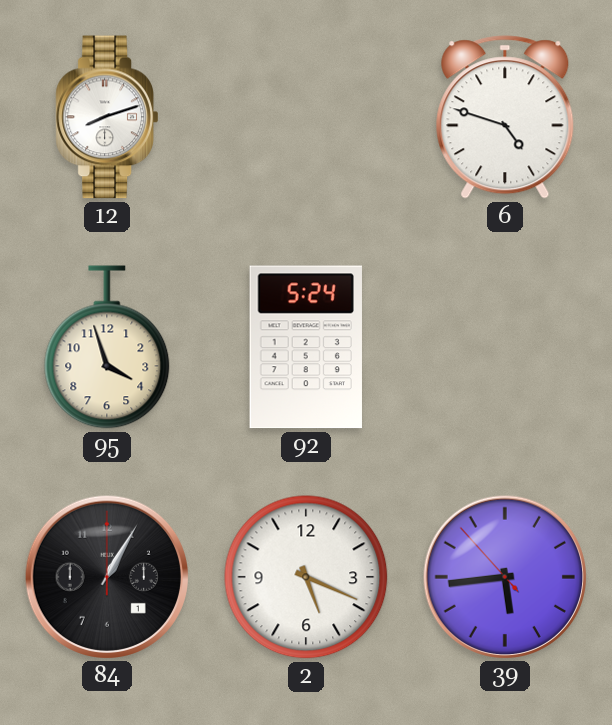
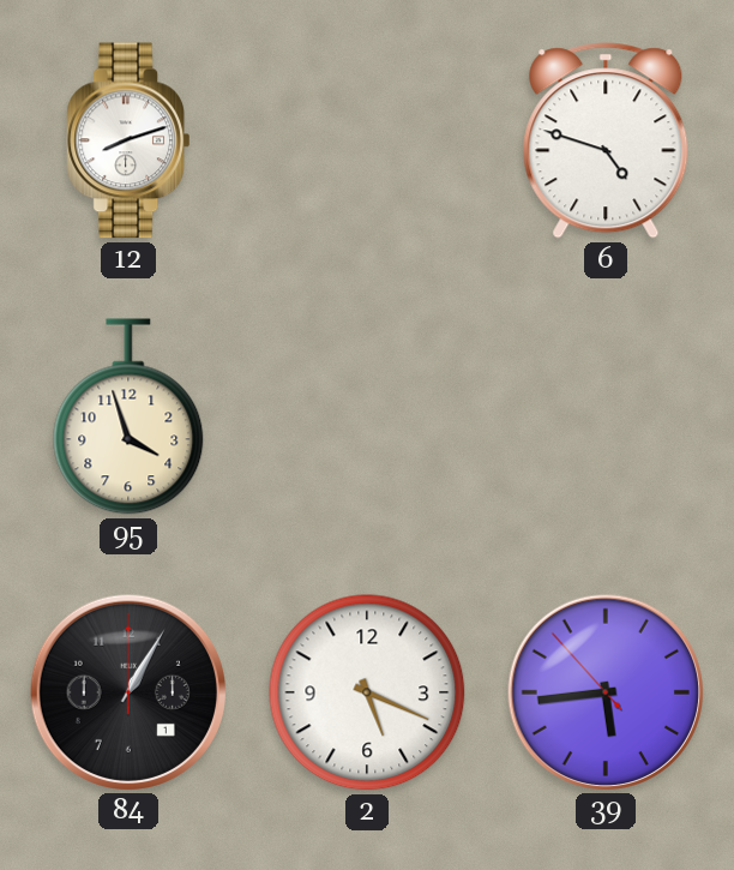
92: 5:24 -> none
